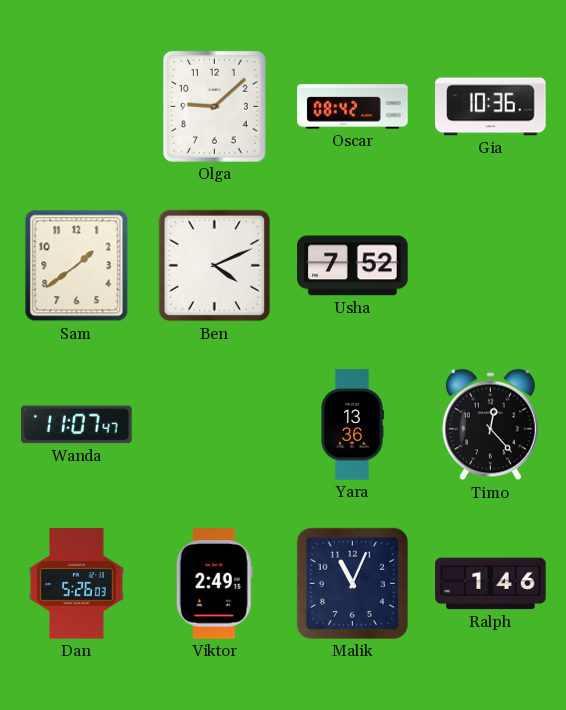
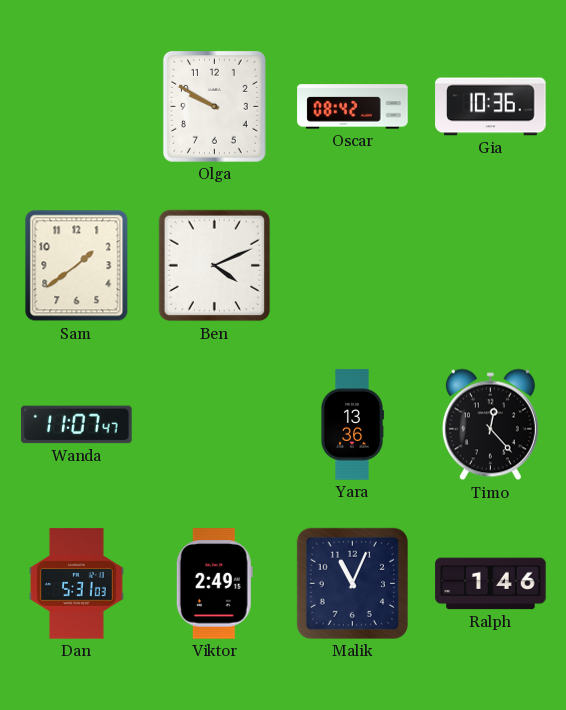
Olga: 9:08 -> 9:50
Usha: 7:52 -> none
Dan: 5:26 -> 5:31
